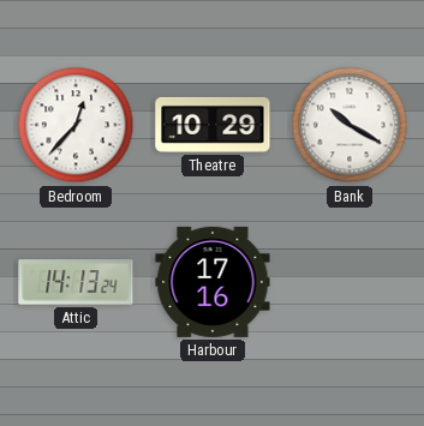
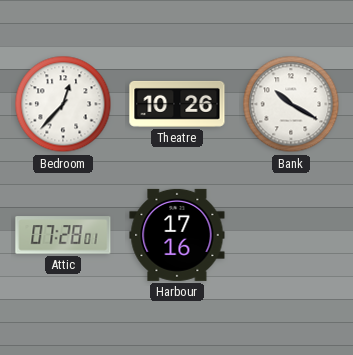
Theatre: 10:29 -> 10:26
Attic: 14:13 -> 07:28
